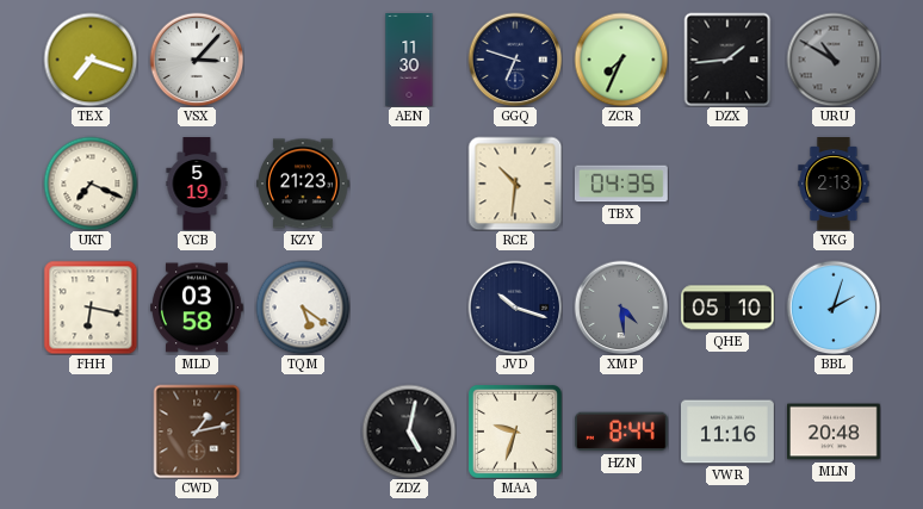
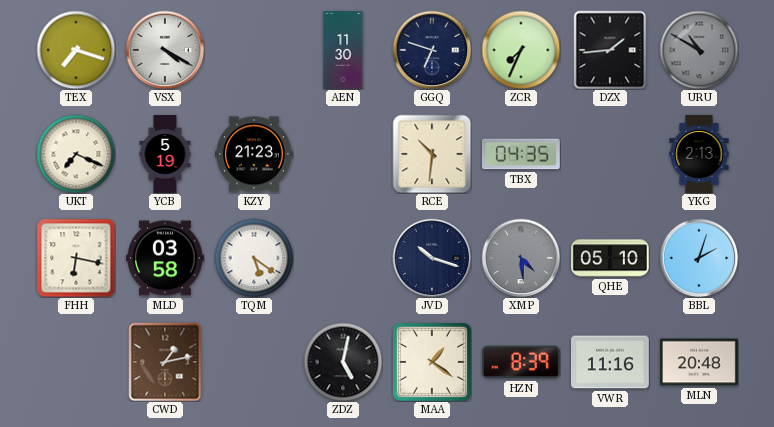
VSX: 3:07 -> 4:20
MAA: 9:33 -> 1:21
HZN: 8:44 -> 8:39
